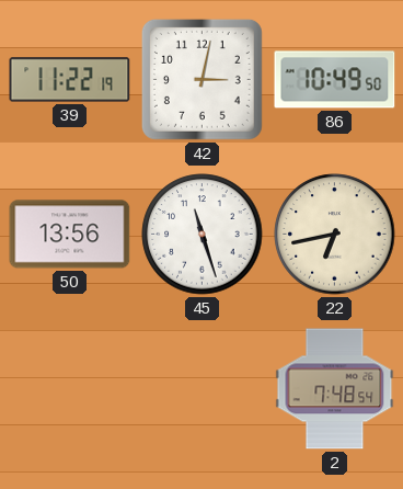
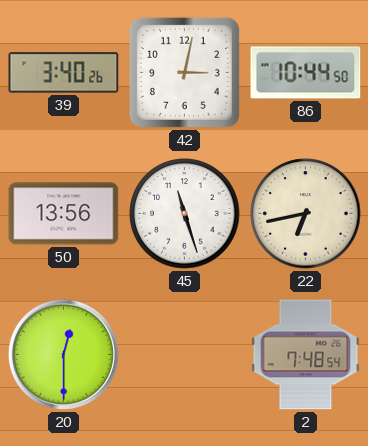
39: 11:22 -> 3:40
86: 10:49 -> 10:44
20: none -> 12:30
